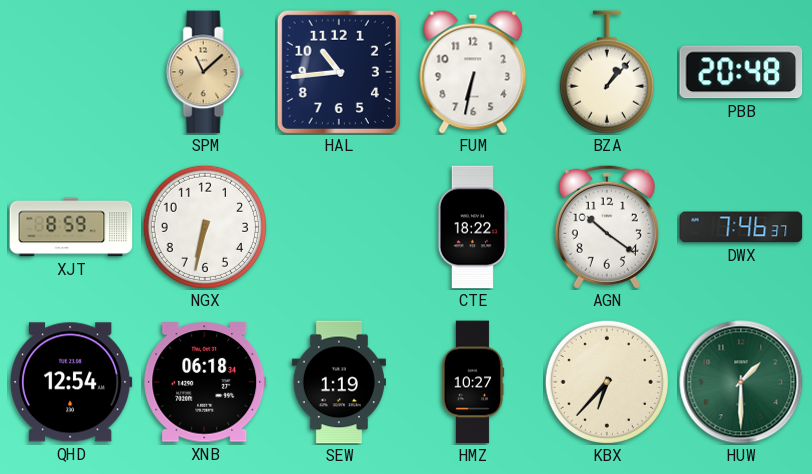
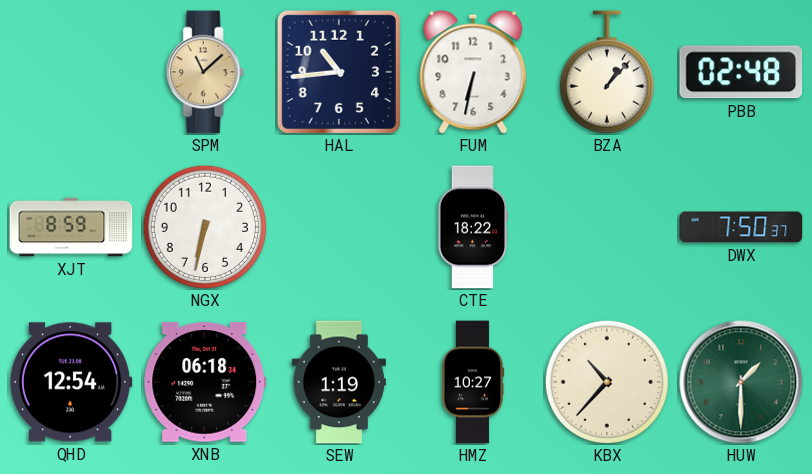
PBB: 20:48 -> 02:48
AGN: 10:21 -> none
DWX: 7:46 -> 7:50
KBX: 6:37 -> 10:37
